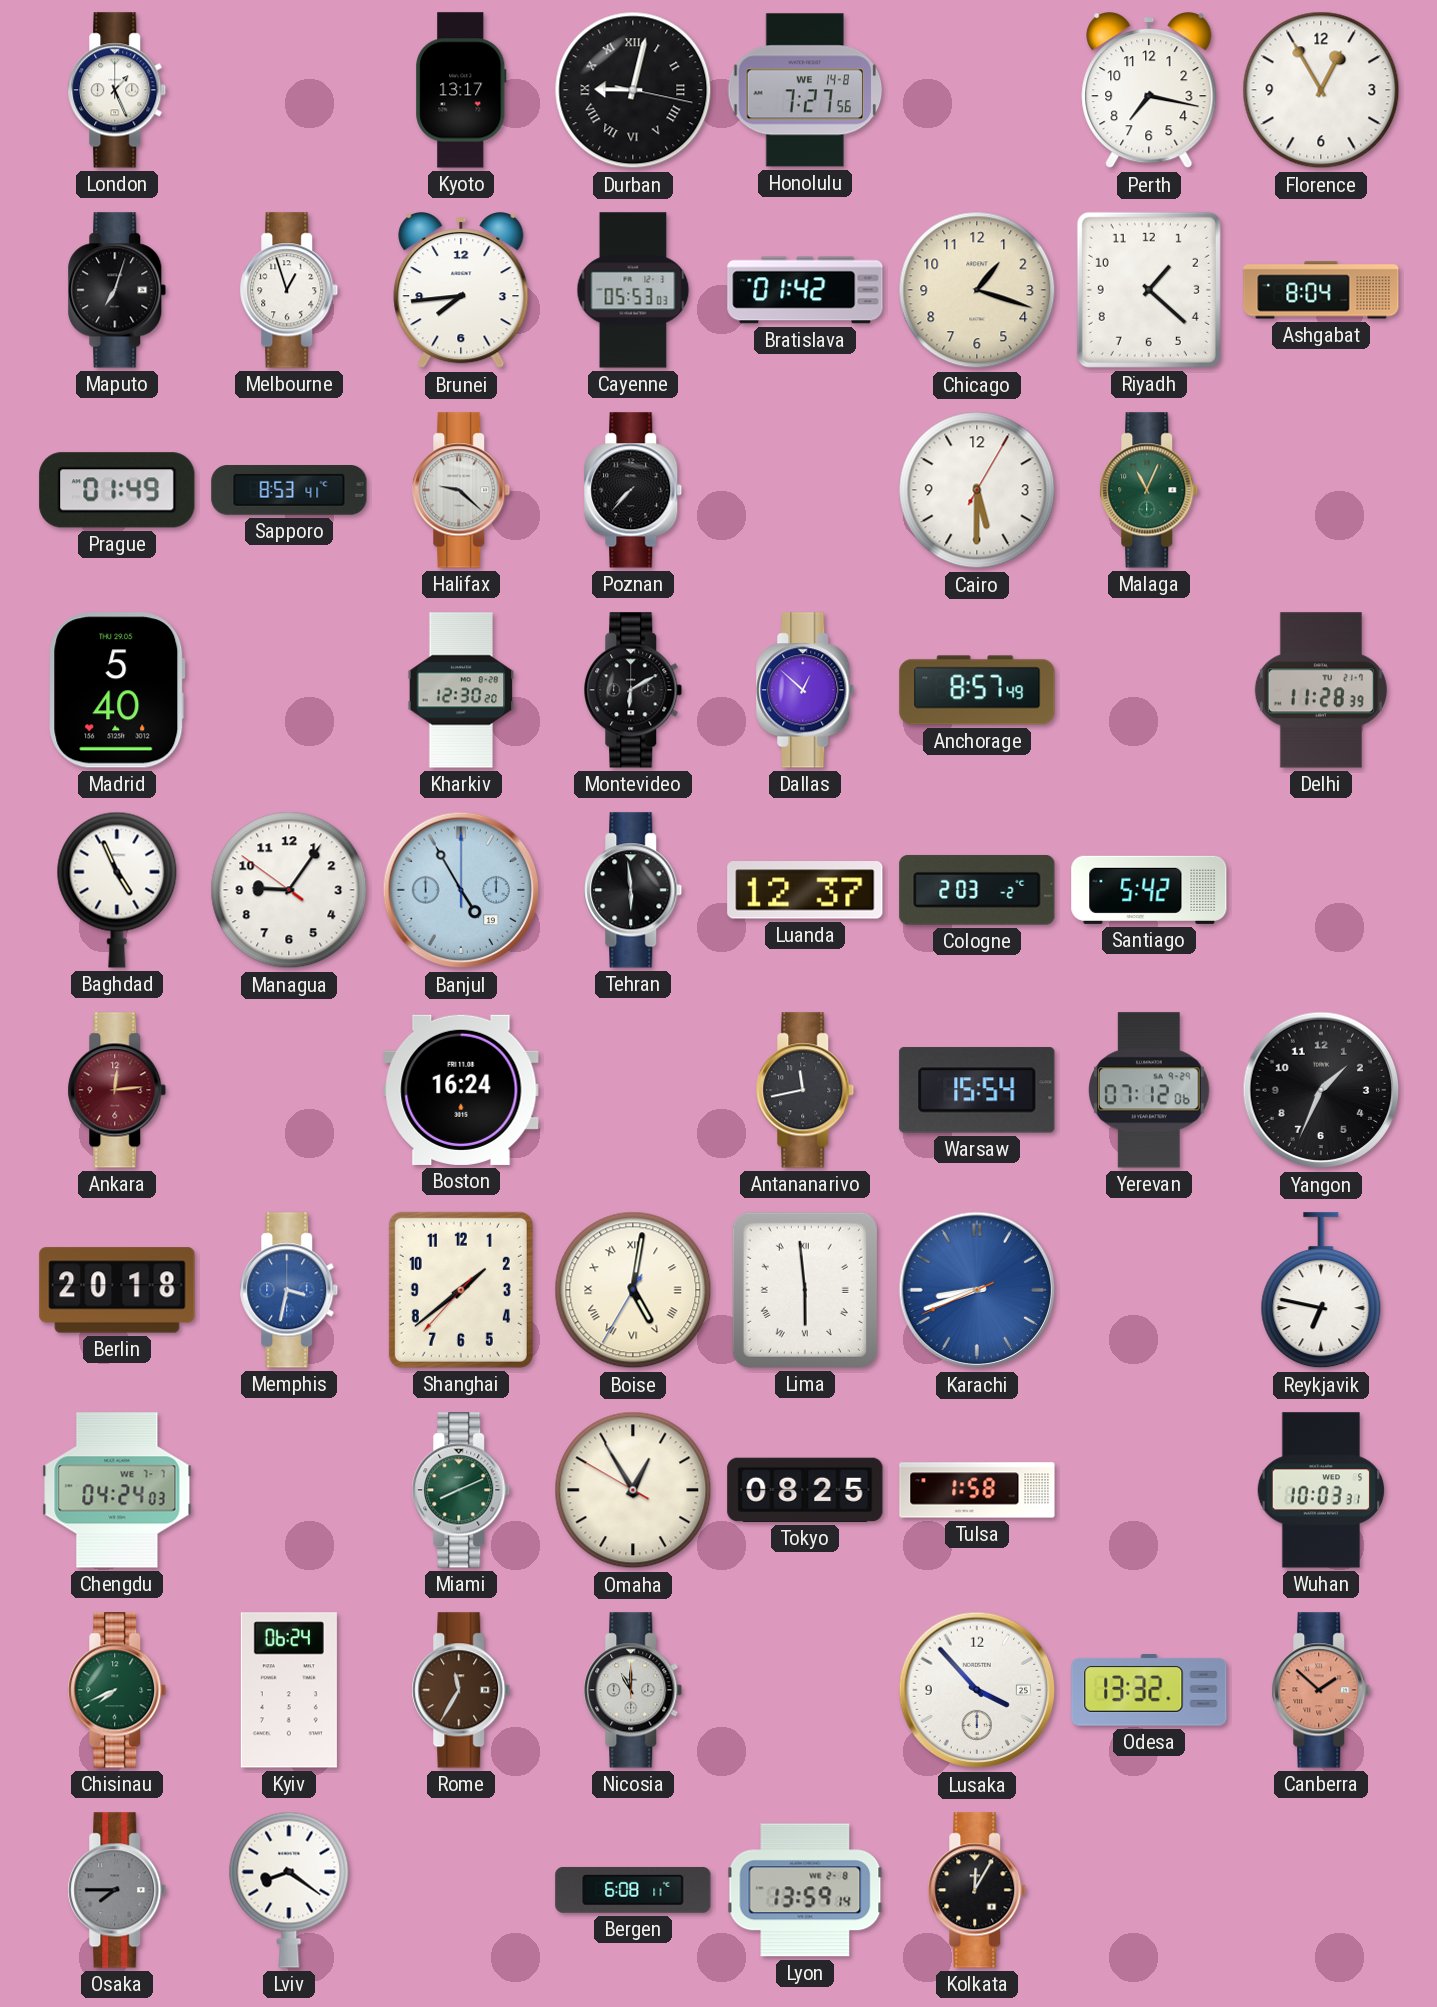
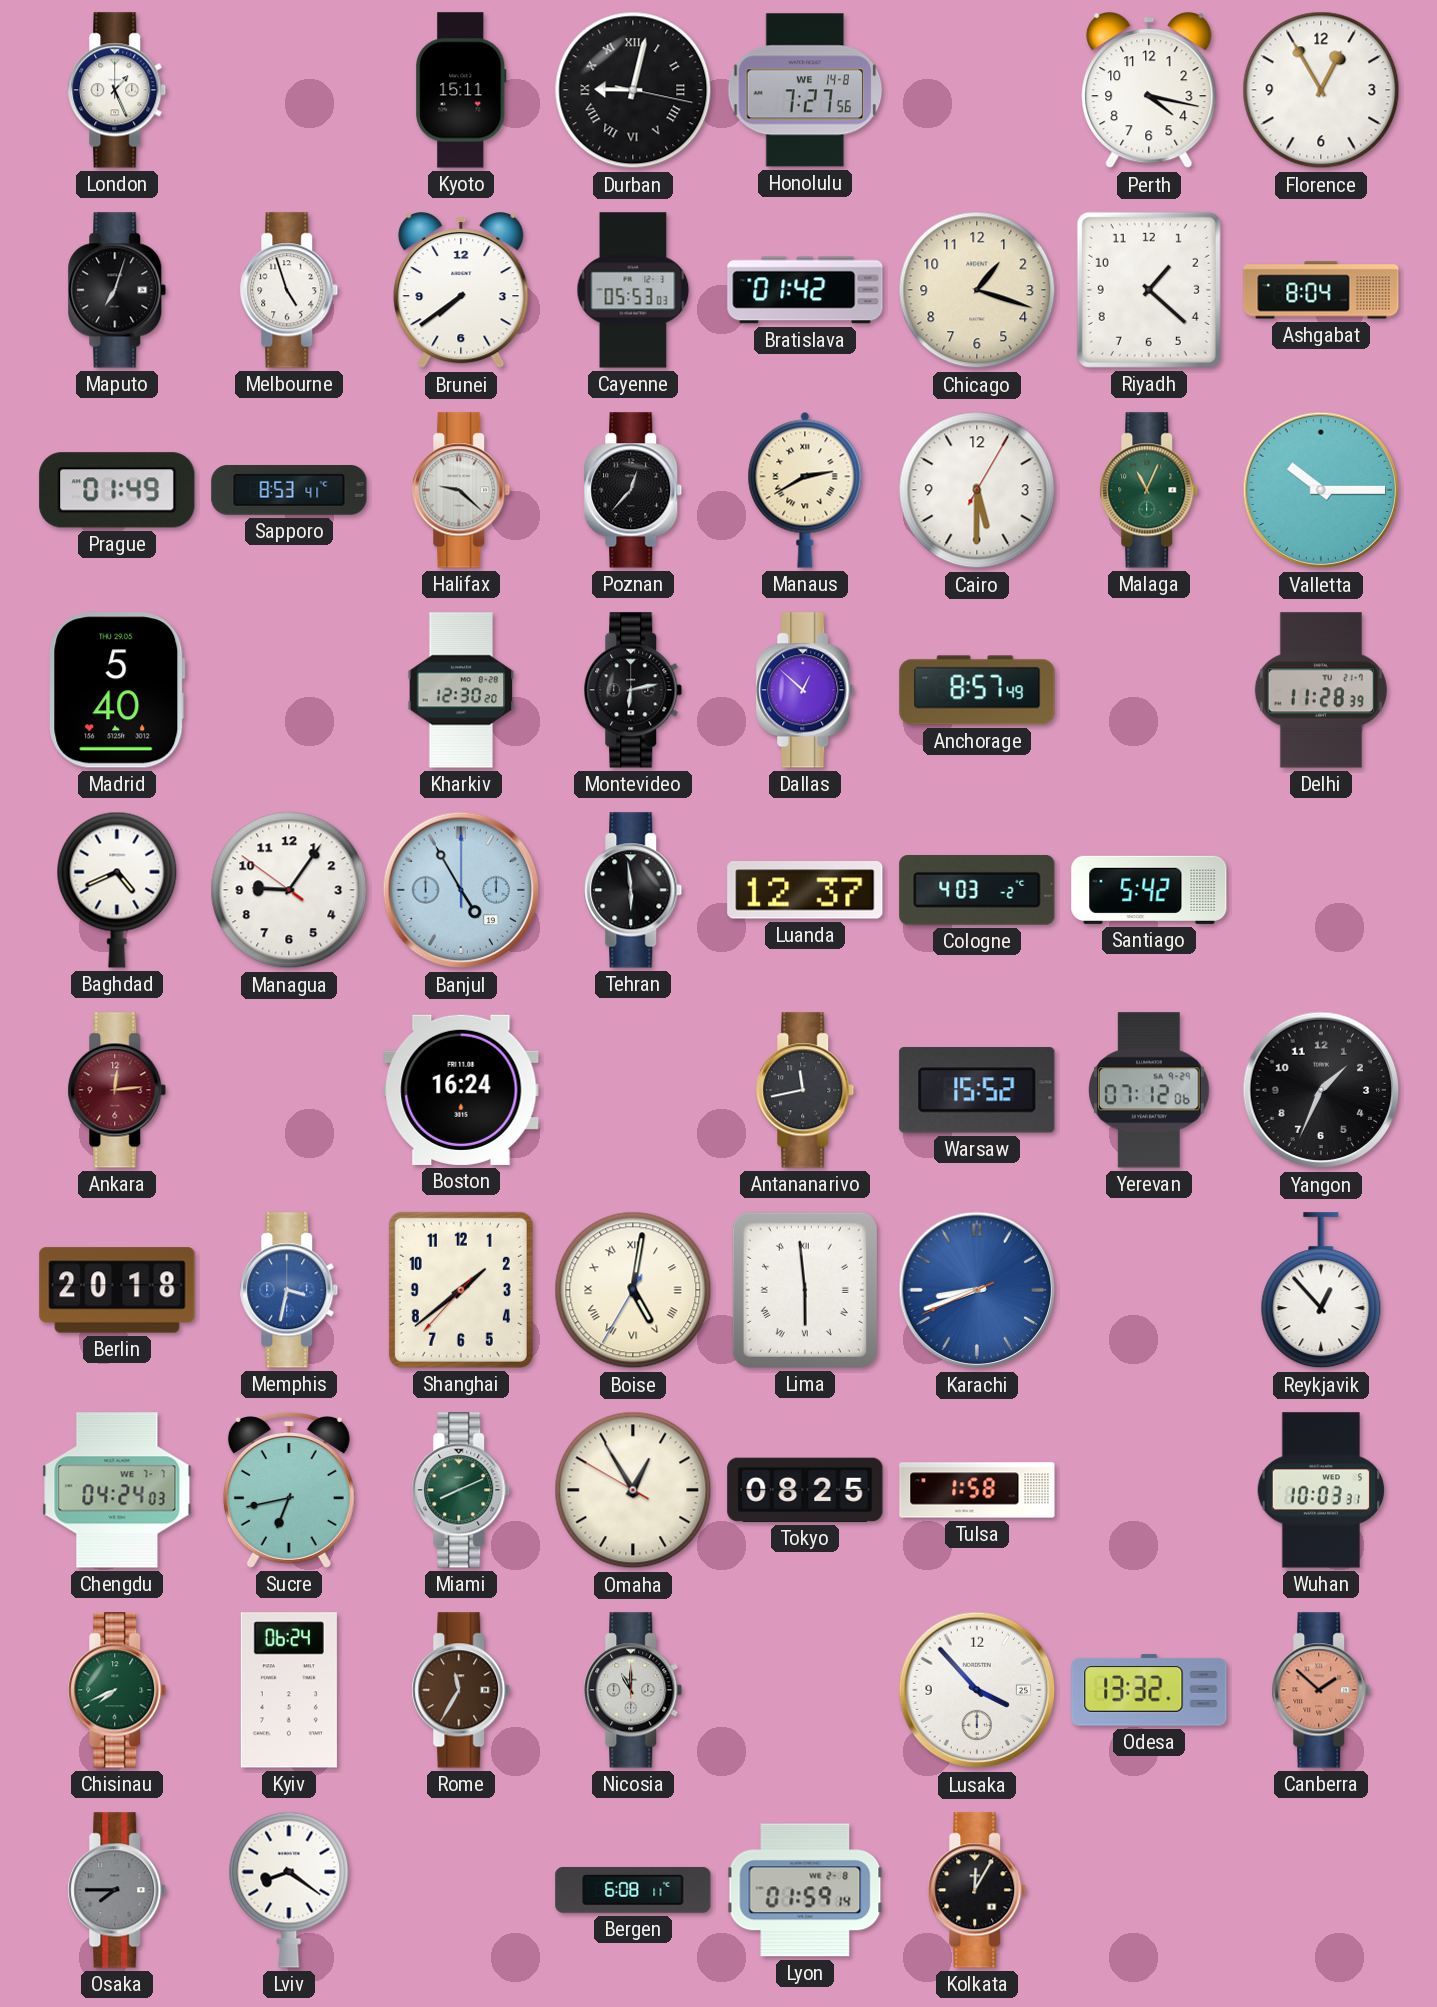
Kyoto: 13:17 -> 15:11
Perth: 7:17 -> 4:17
Melbourne: 12:57 -> 4:57
Brunei: 7:44 -> 7:39
Poznan: 7:37 -> 12:37
Manaus: none -> 2:40
Valletta: none -> 10:15
Montevideo: 6:10 -> 6:13
Baghdad: 4:56 -> 4:41
Cologne: 2:03 -> 4:03
Warsaw: 15:54 -> 15:52
Reykjavik: 6:47 -> 12:53
Sucre: none -> 6:43
Lyon: 13:59 -> 01:59
